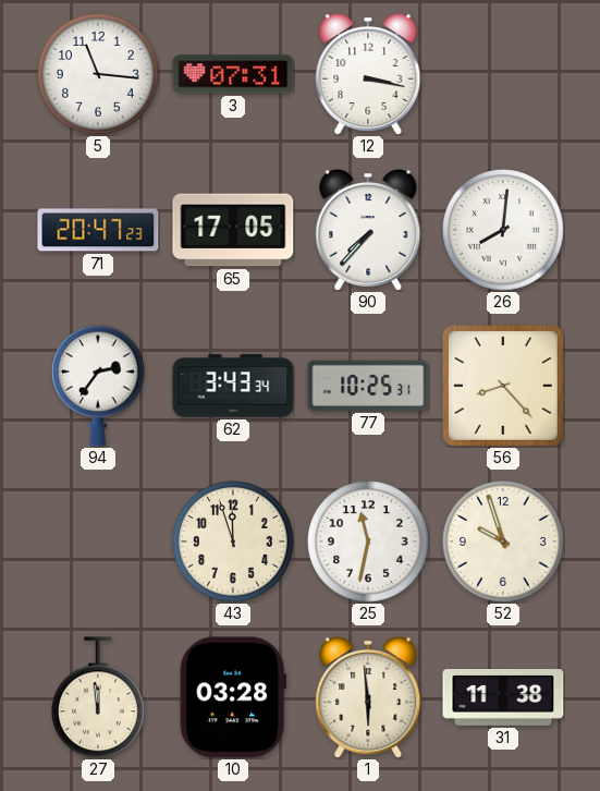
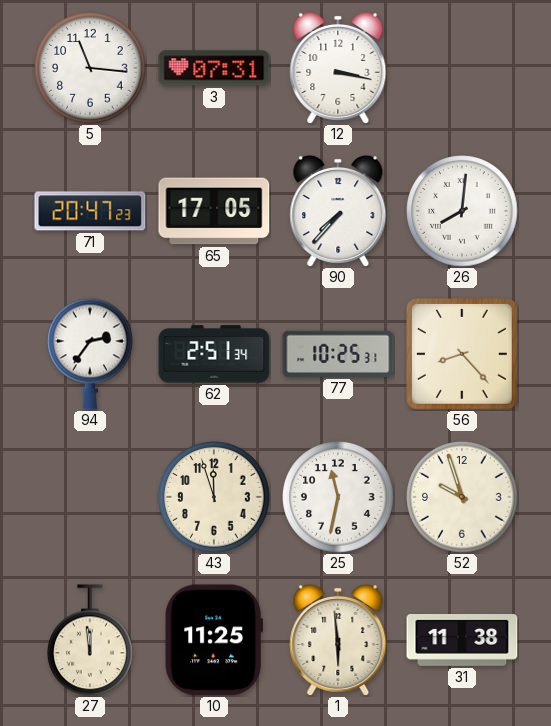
62: 3:43 -> 2:51
10: 03:28 -> 11:25
